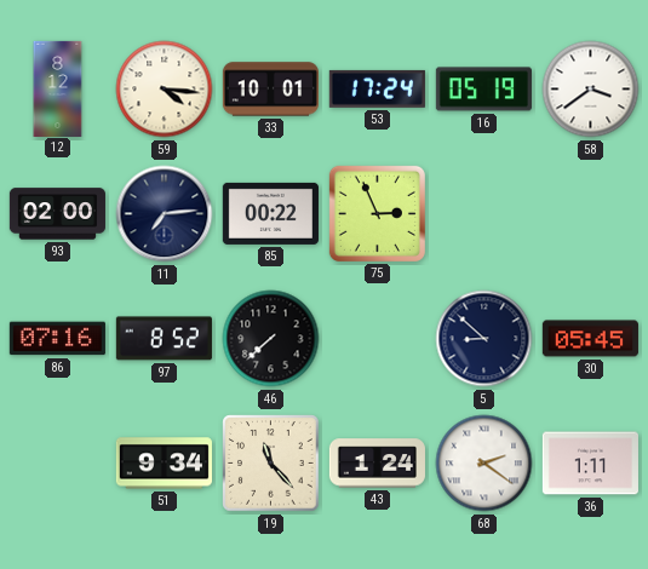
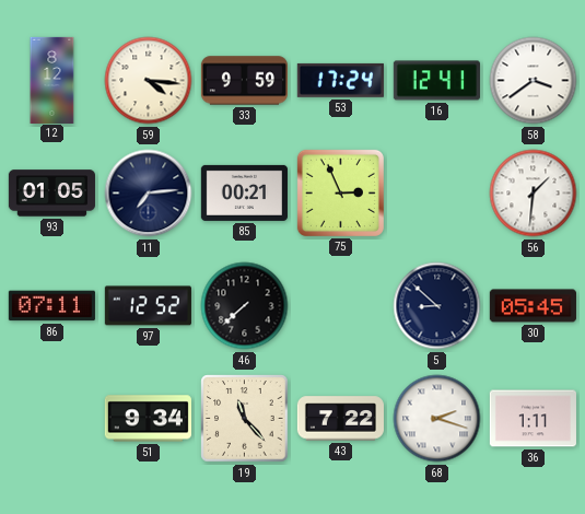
33: 10:01 -> 9:59
16: 05:19 -> 12:41
93: 02:00 -> 01:05
85: 00:22 -> 00:21
56: none -> 1:31
86: 07:16 -> 07:11
97: 8:52 -> 12:52
43: 1:24 -> 7:22
68: 2:21 -> 2:18
